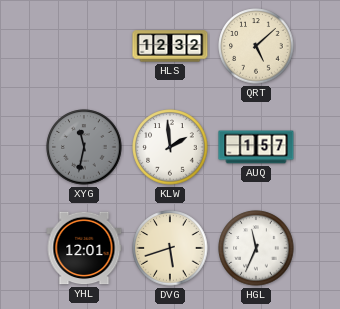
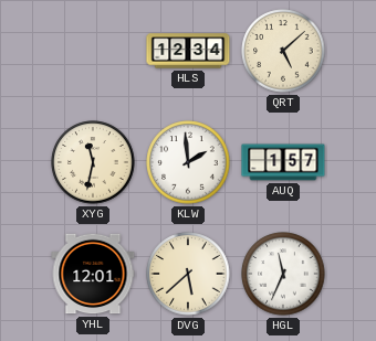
HLS: 12:32 -> 12:34
XYG dial: grey -> cream
DVG: 5:42 -> 5:38
